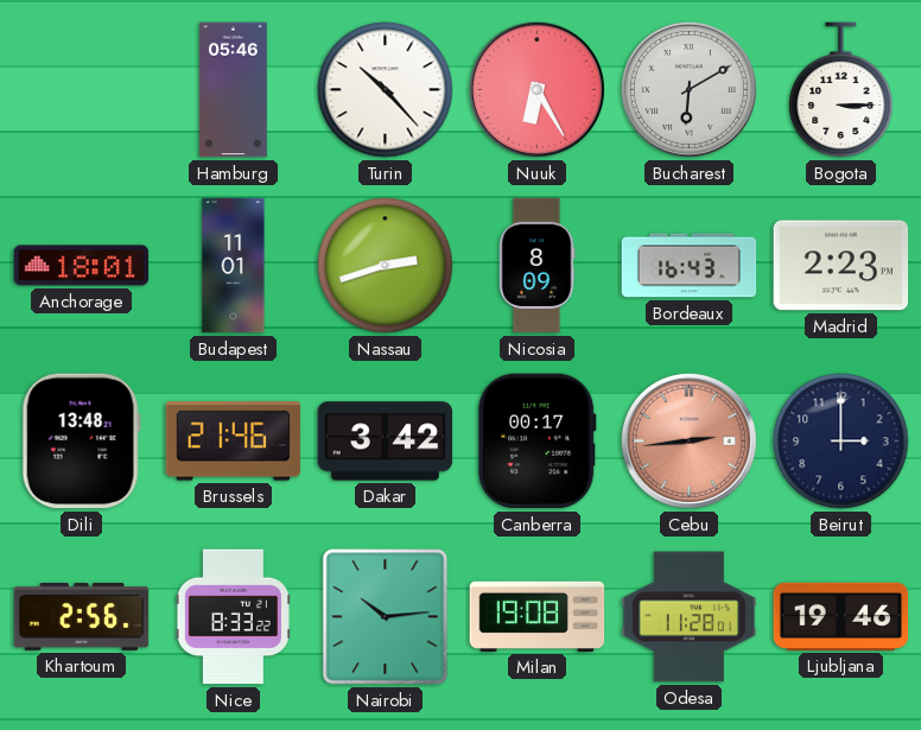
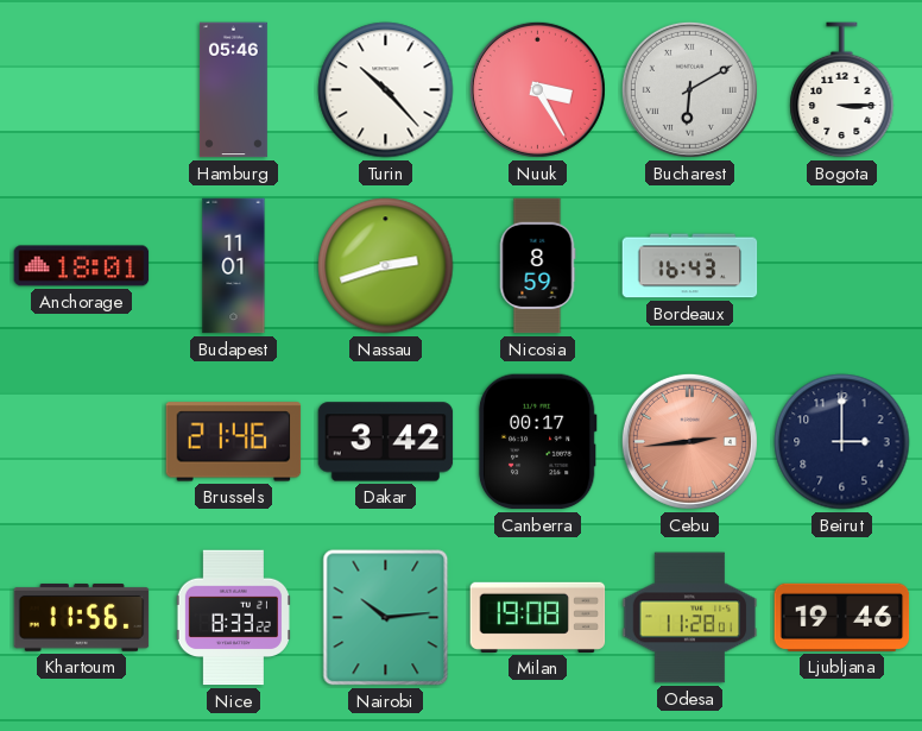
Nuuk: 6:25 -> 3:25
Nicosia: 8:09 -> 8:59
Madrid: 2:23 -> none
Dili: 13:48 -> none
Khartoum: 2:56 -> 11:56
